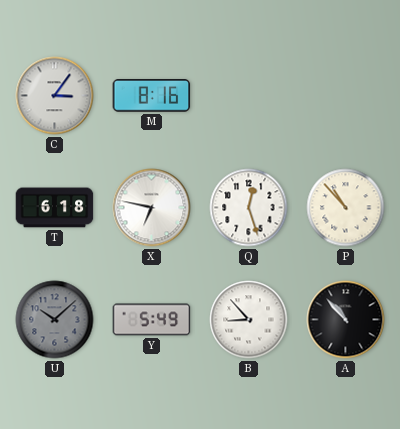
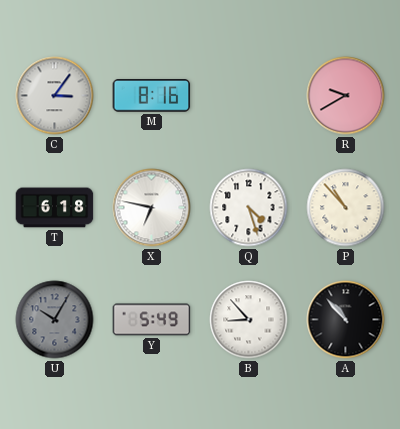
R: none -> 9:40
Q: 12:27 -> 4:27
U: 10:08 -> 10:05
